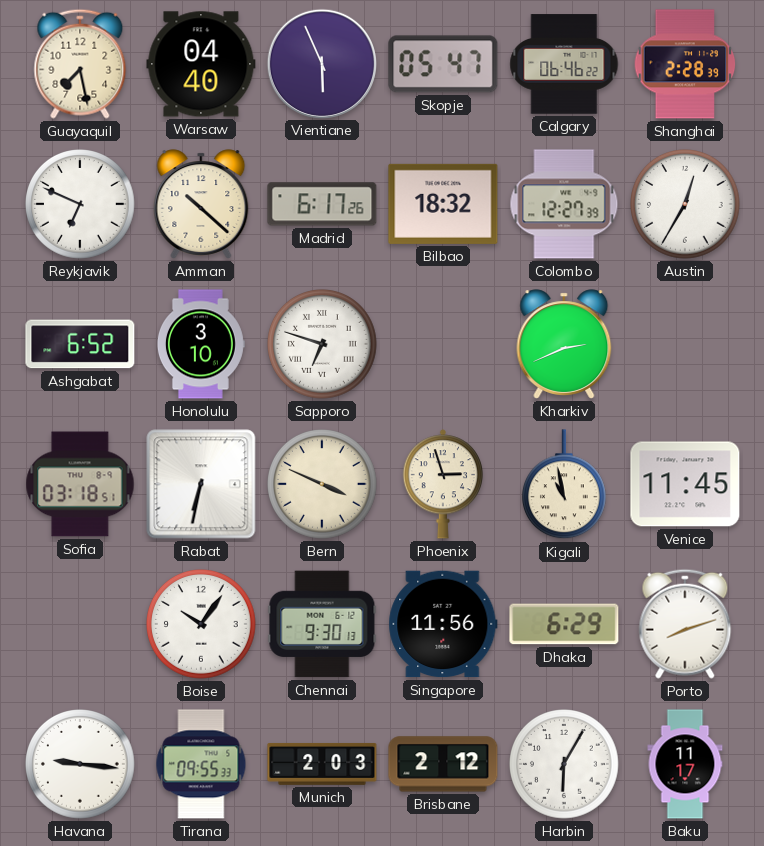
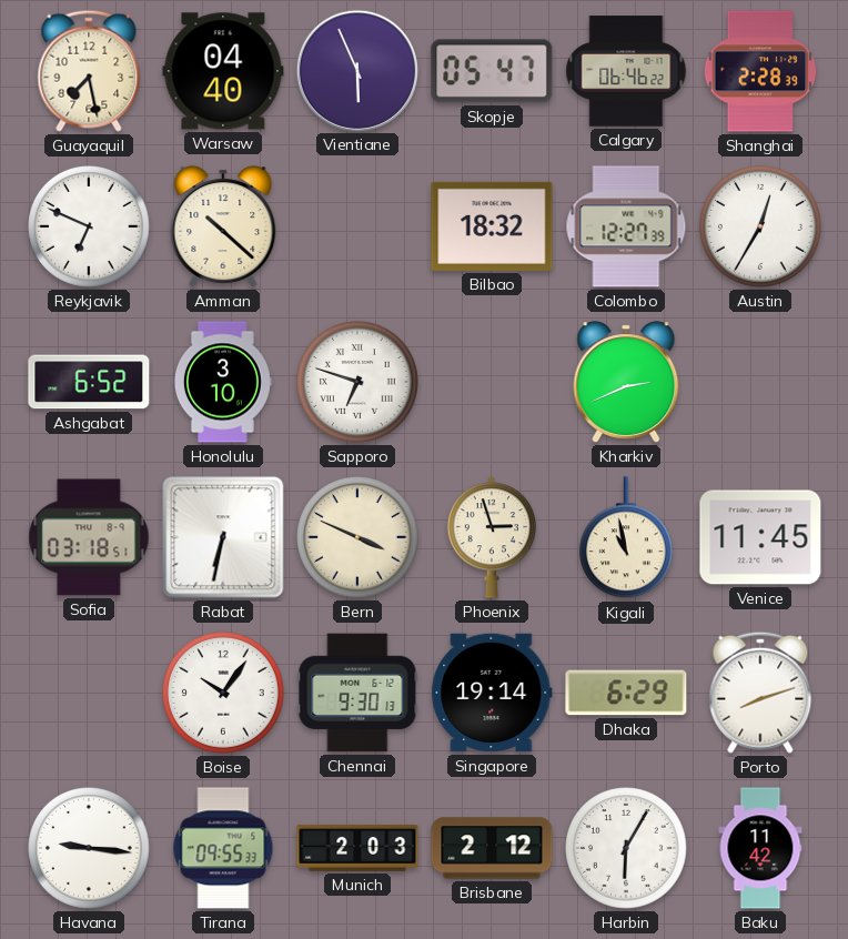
Madrid: 6:17 -> none
Singapore: 11:56 -> 19:14
Baku: 11:17 -> 11:42
